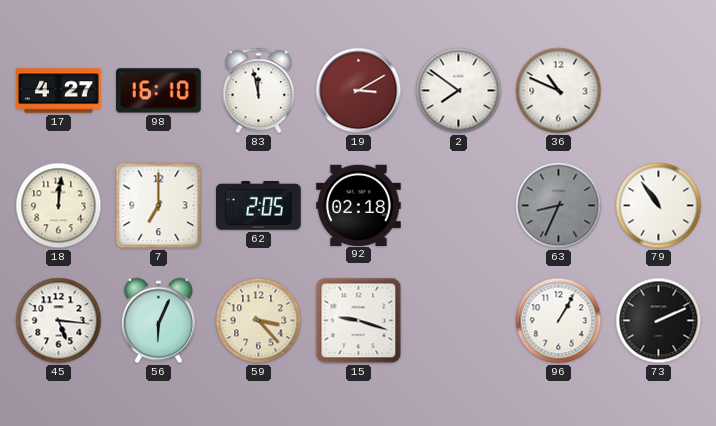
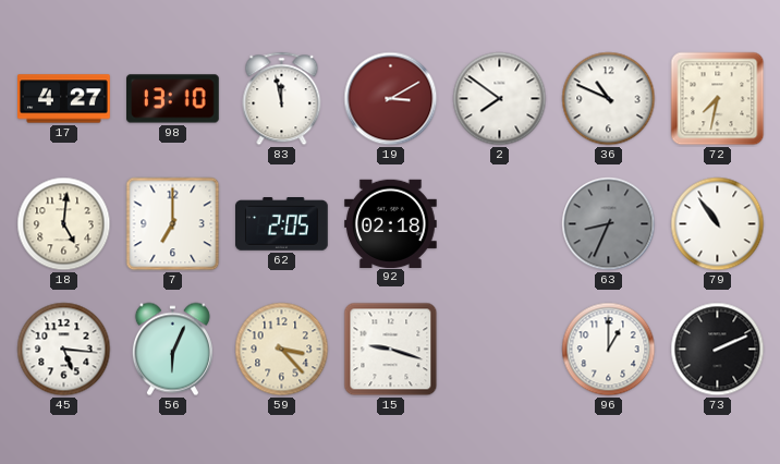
98: 16:10 -> 13:10
72: none -> 7:32
18: 12:01 -> 5:01
96: 1:05 -> 1:00
